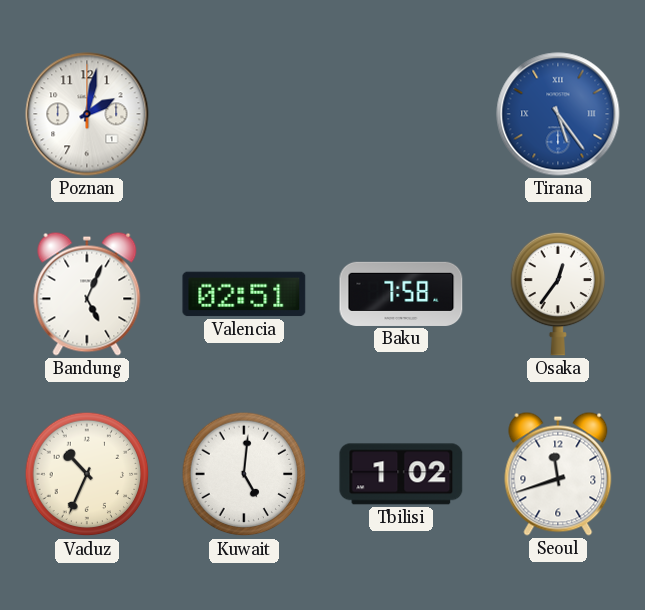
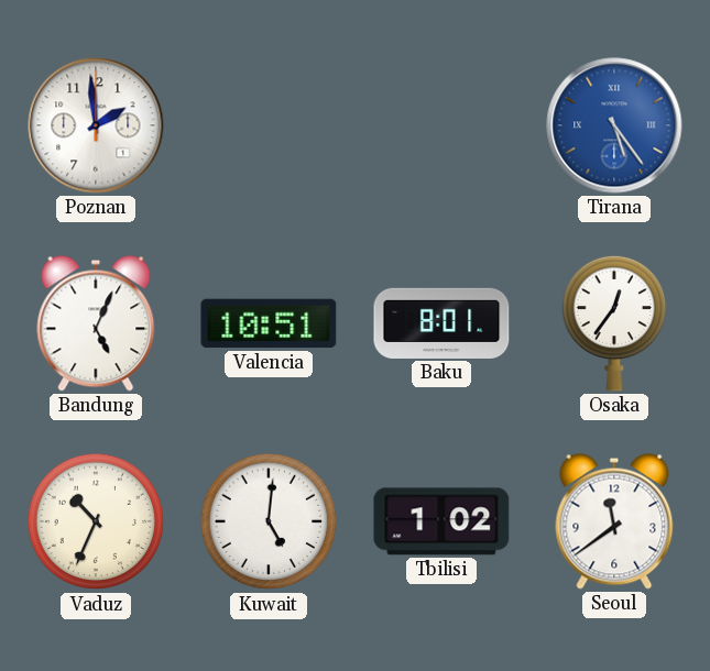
Poznan: 2:02 -> 1:59
Valencia: 02:51 -> 10:51
Baku: 7:58 -> 8:01
Seoul: 11:42 -> 11:39
